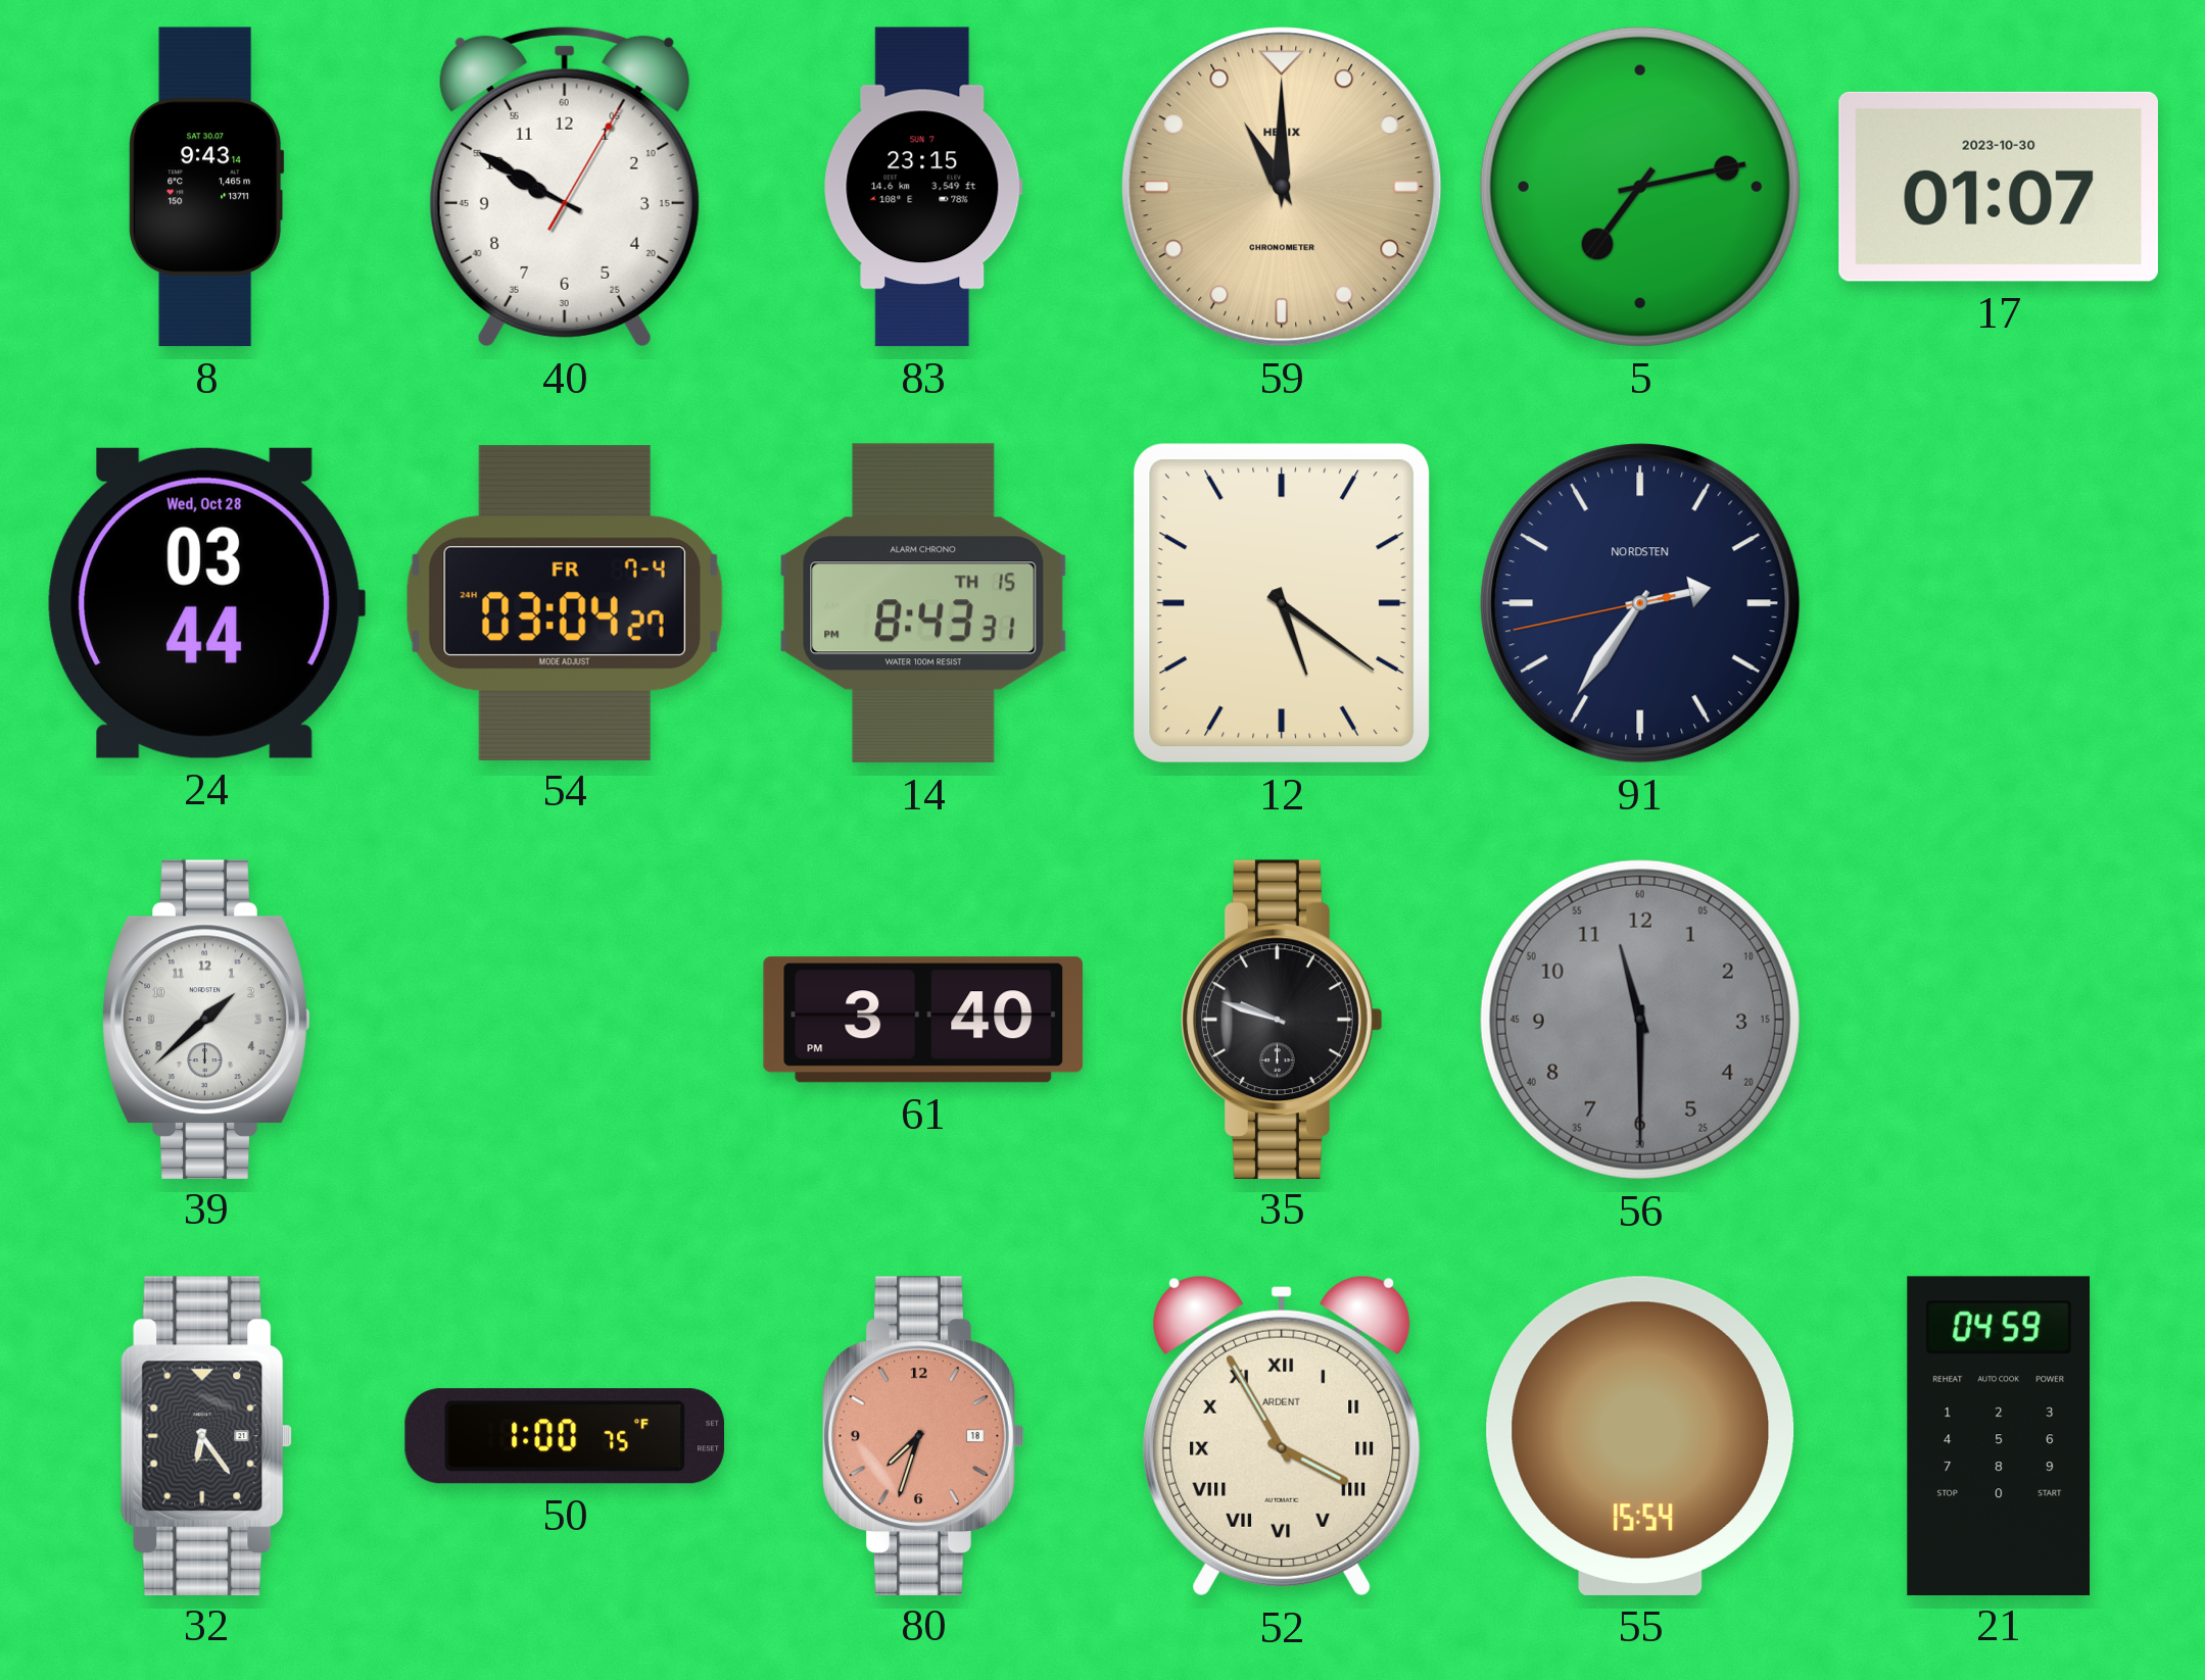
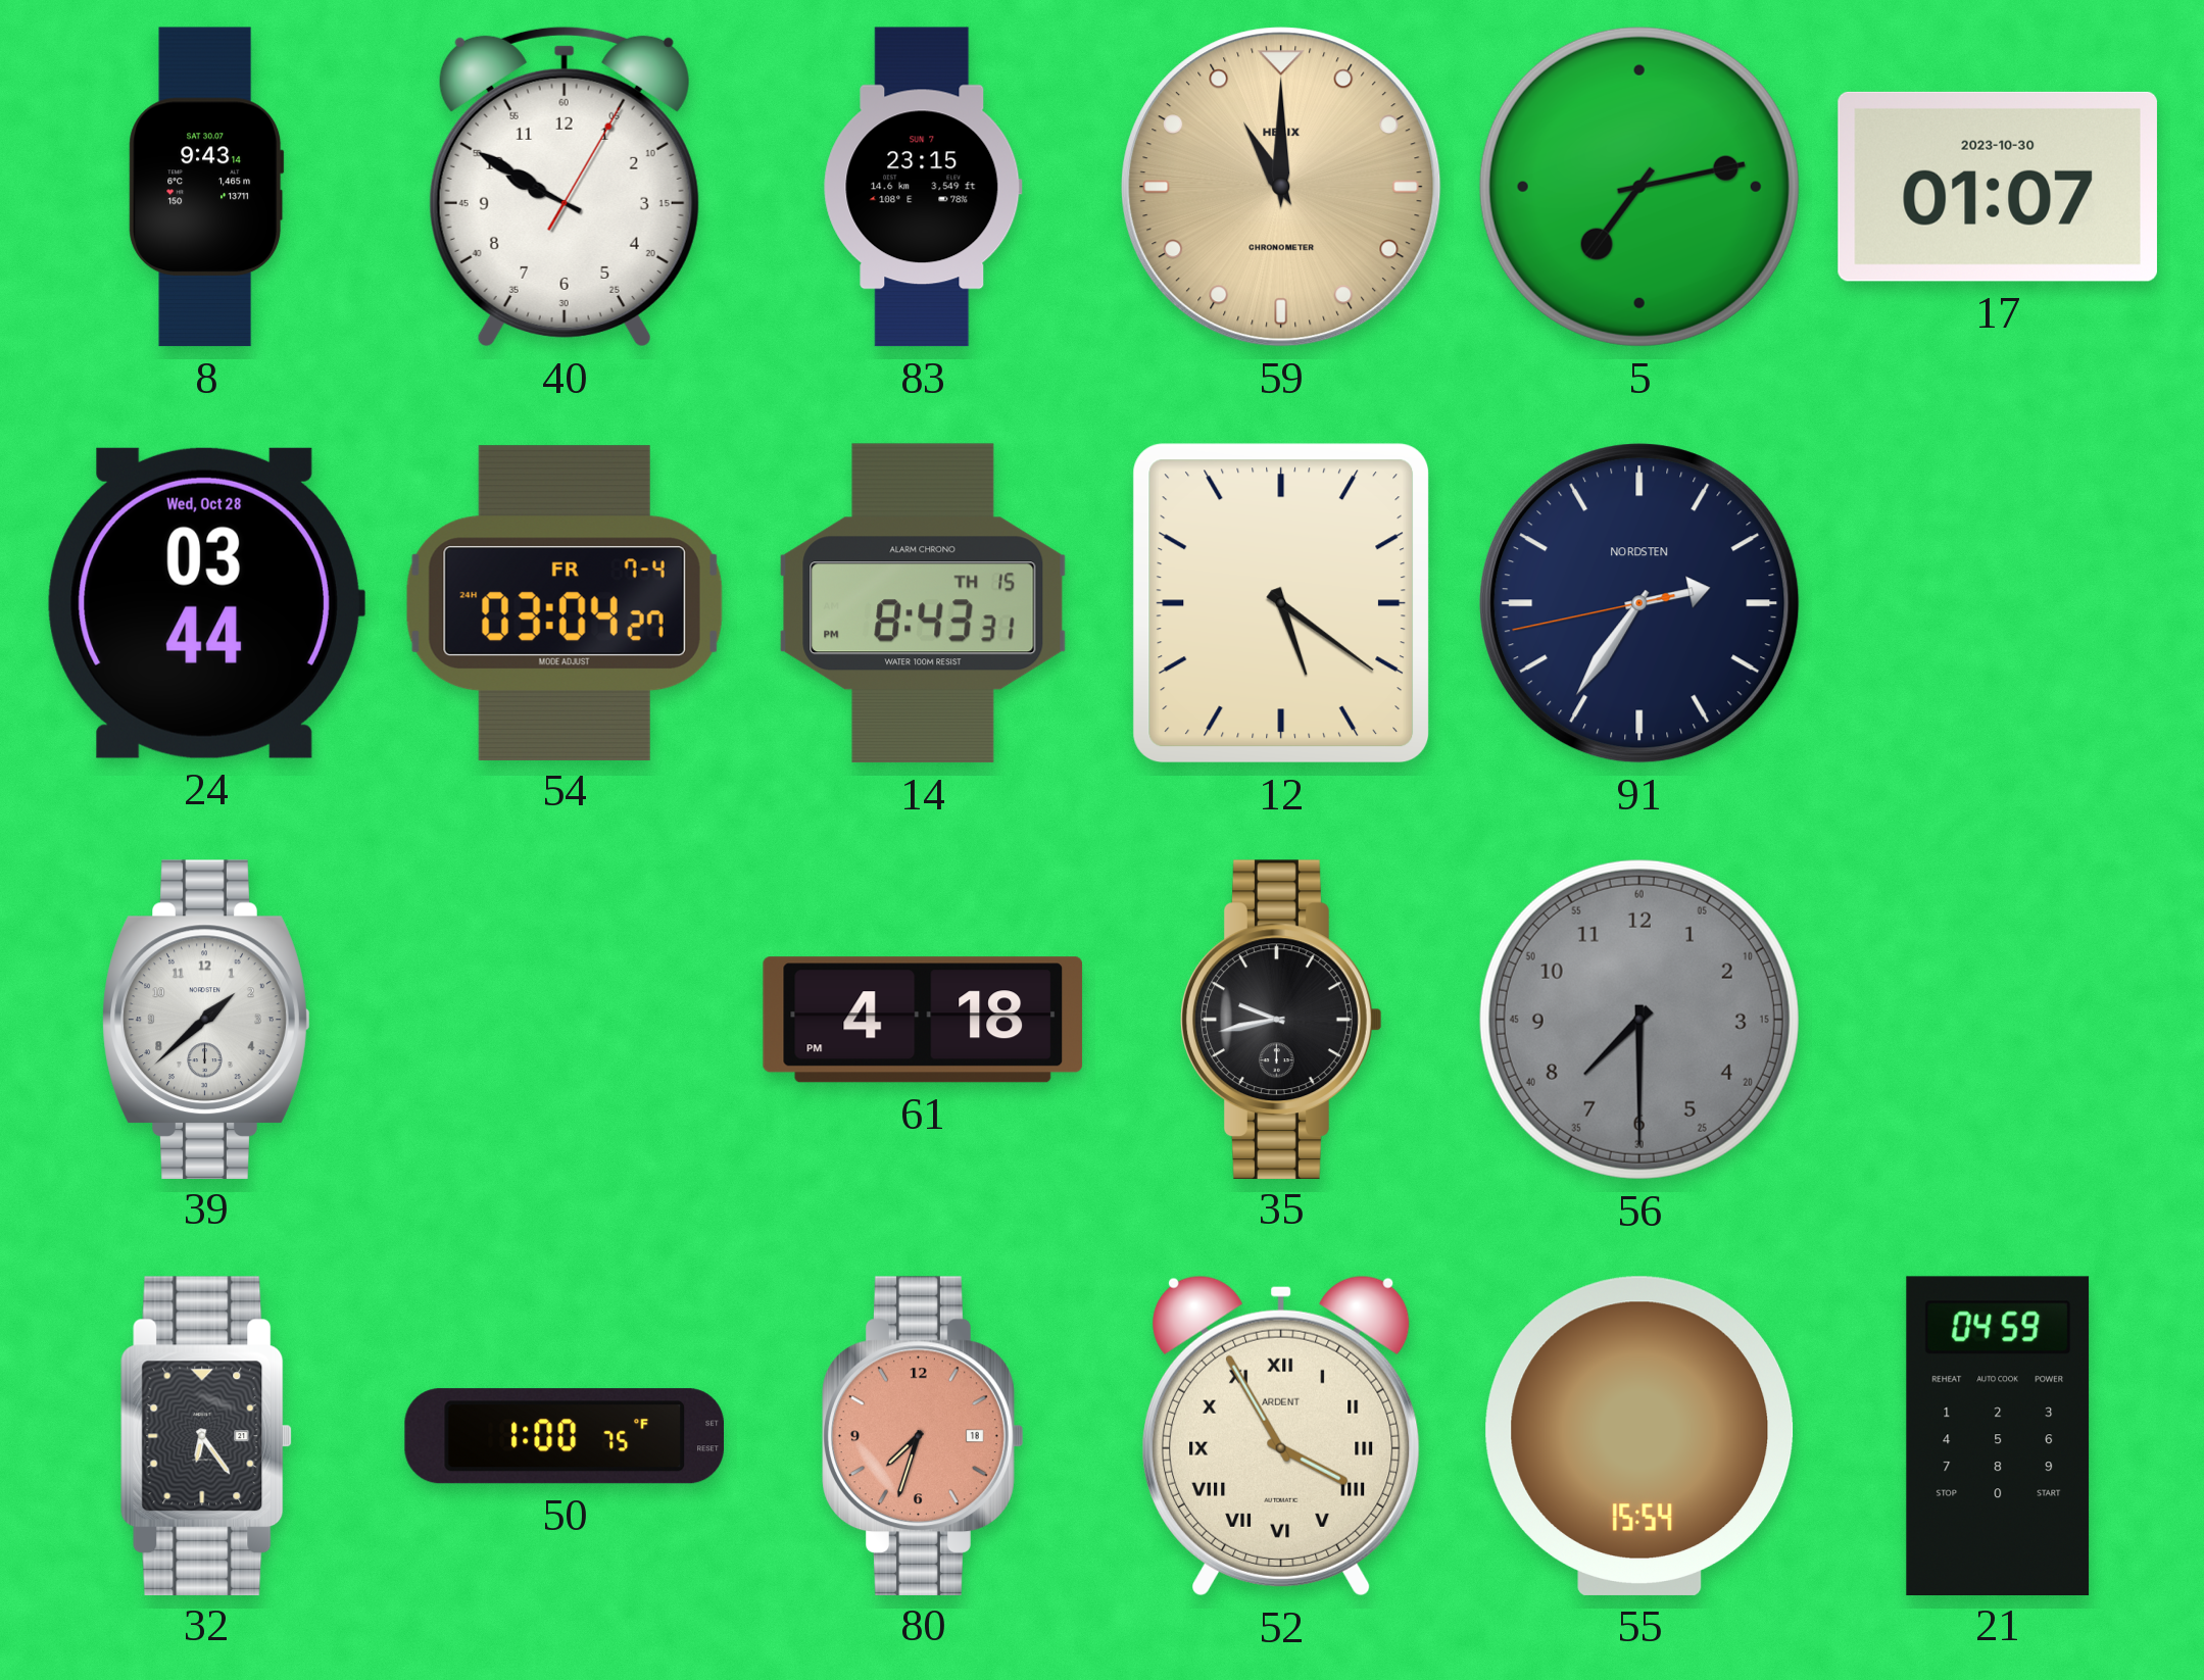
61: 3:40 -> 4:18
35: 9:48 -> 9:43
56: 11:30 -> 7:30
